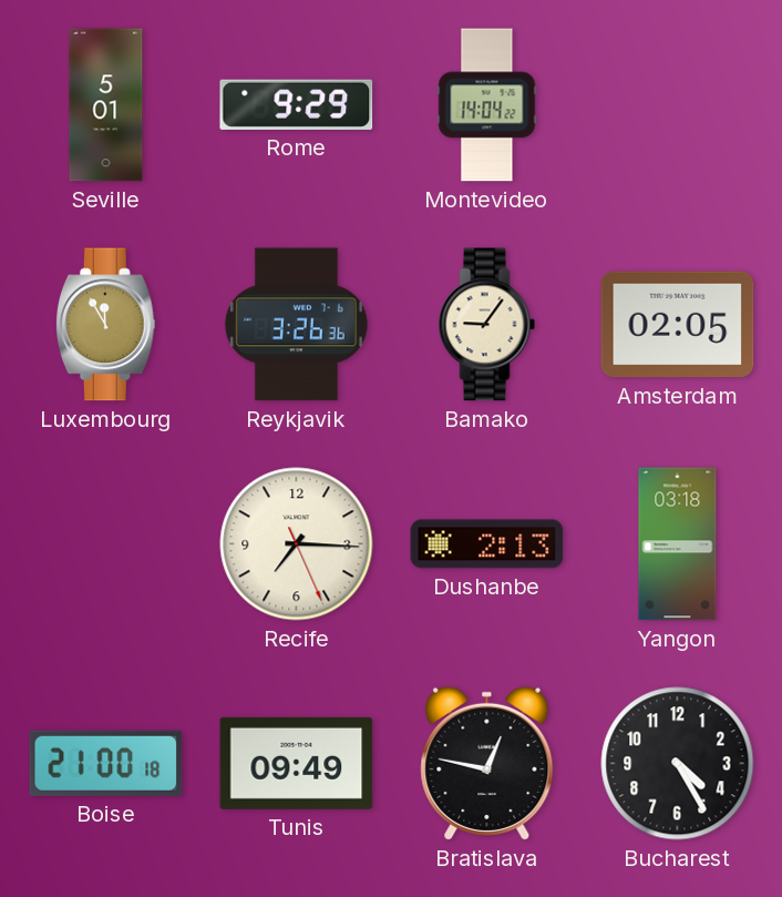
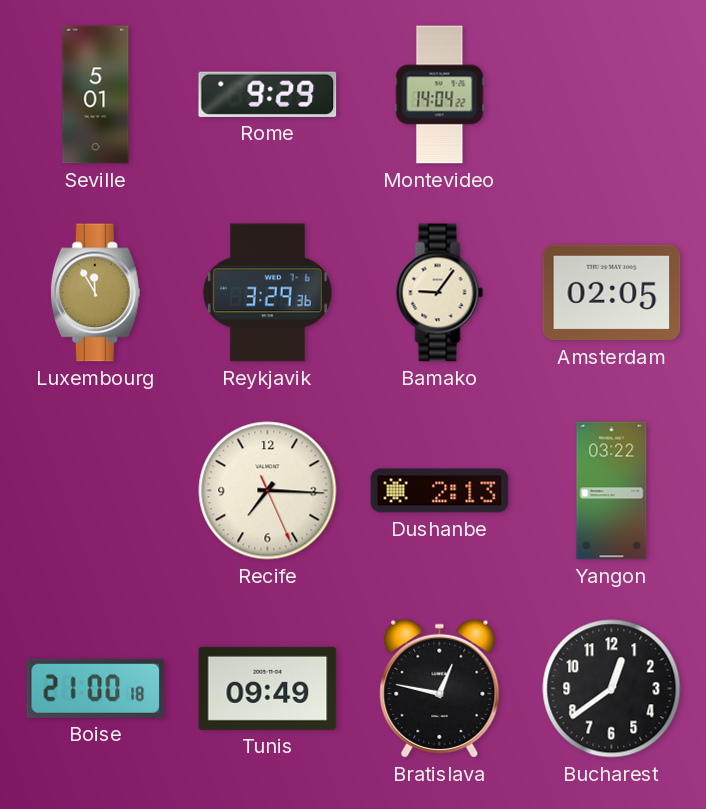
Reykjavik: 3:26 -> 3:29
Yangon: 03:18 -> 03:22
Bucharest: 4:25 -> 12:39
